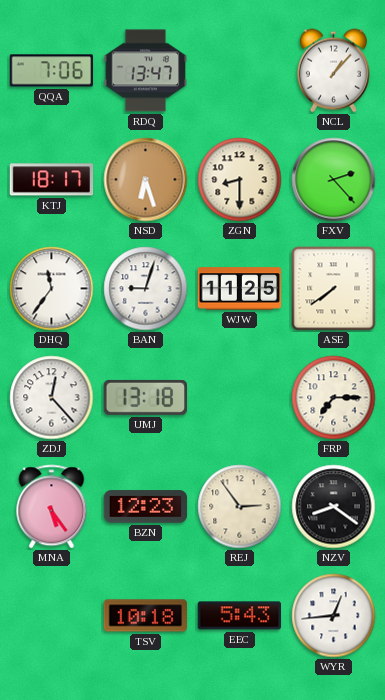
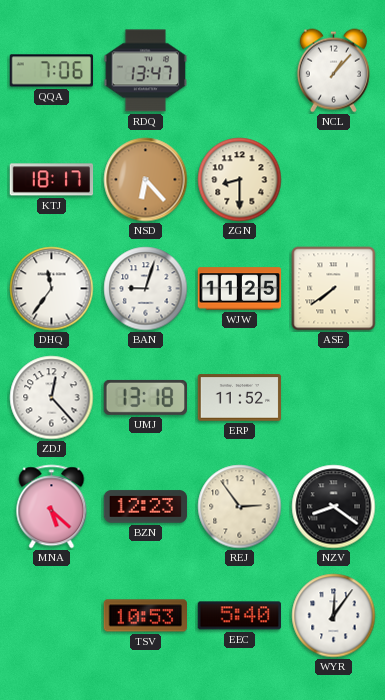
NSD: 6:27 -> 6:23
FXV: 2:23 -> none
ERP: none -> 11:52
FRP: 7:15 -> none
MNA: 5:24 -> 5:22
TSV: 10:18 -> 10:53
EEC: 5:43 -> 5:40
WYR: 12:44 -> 12:06
